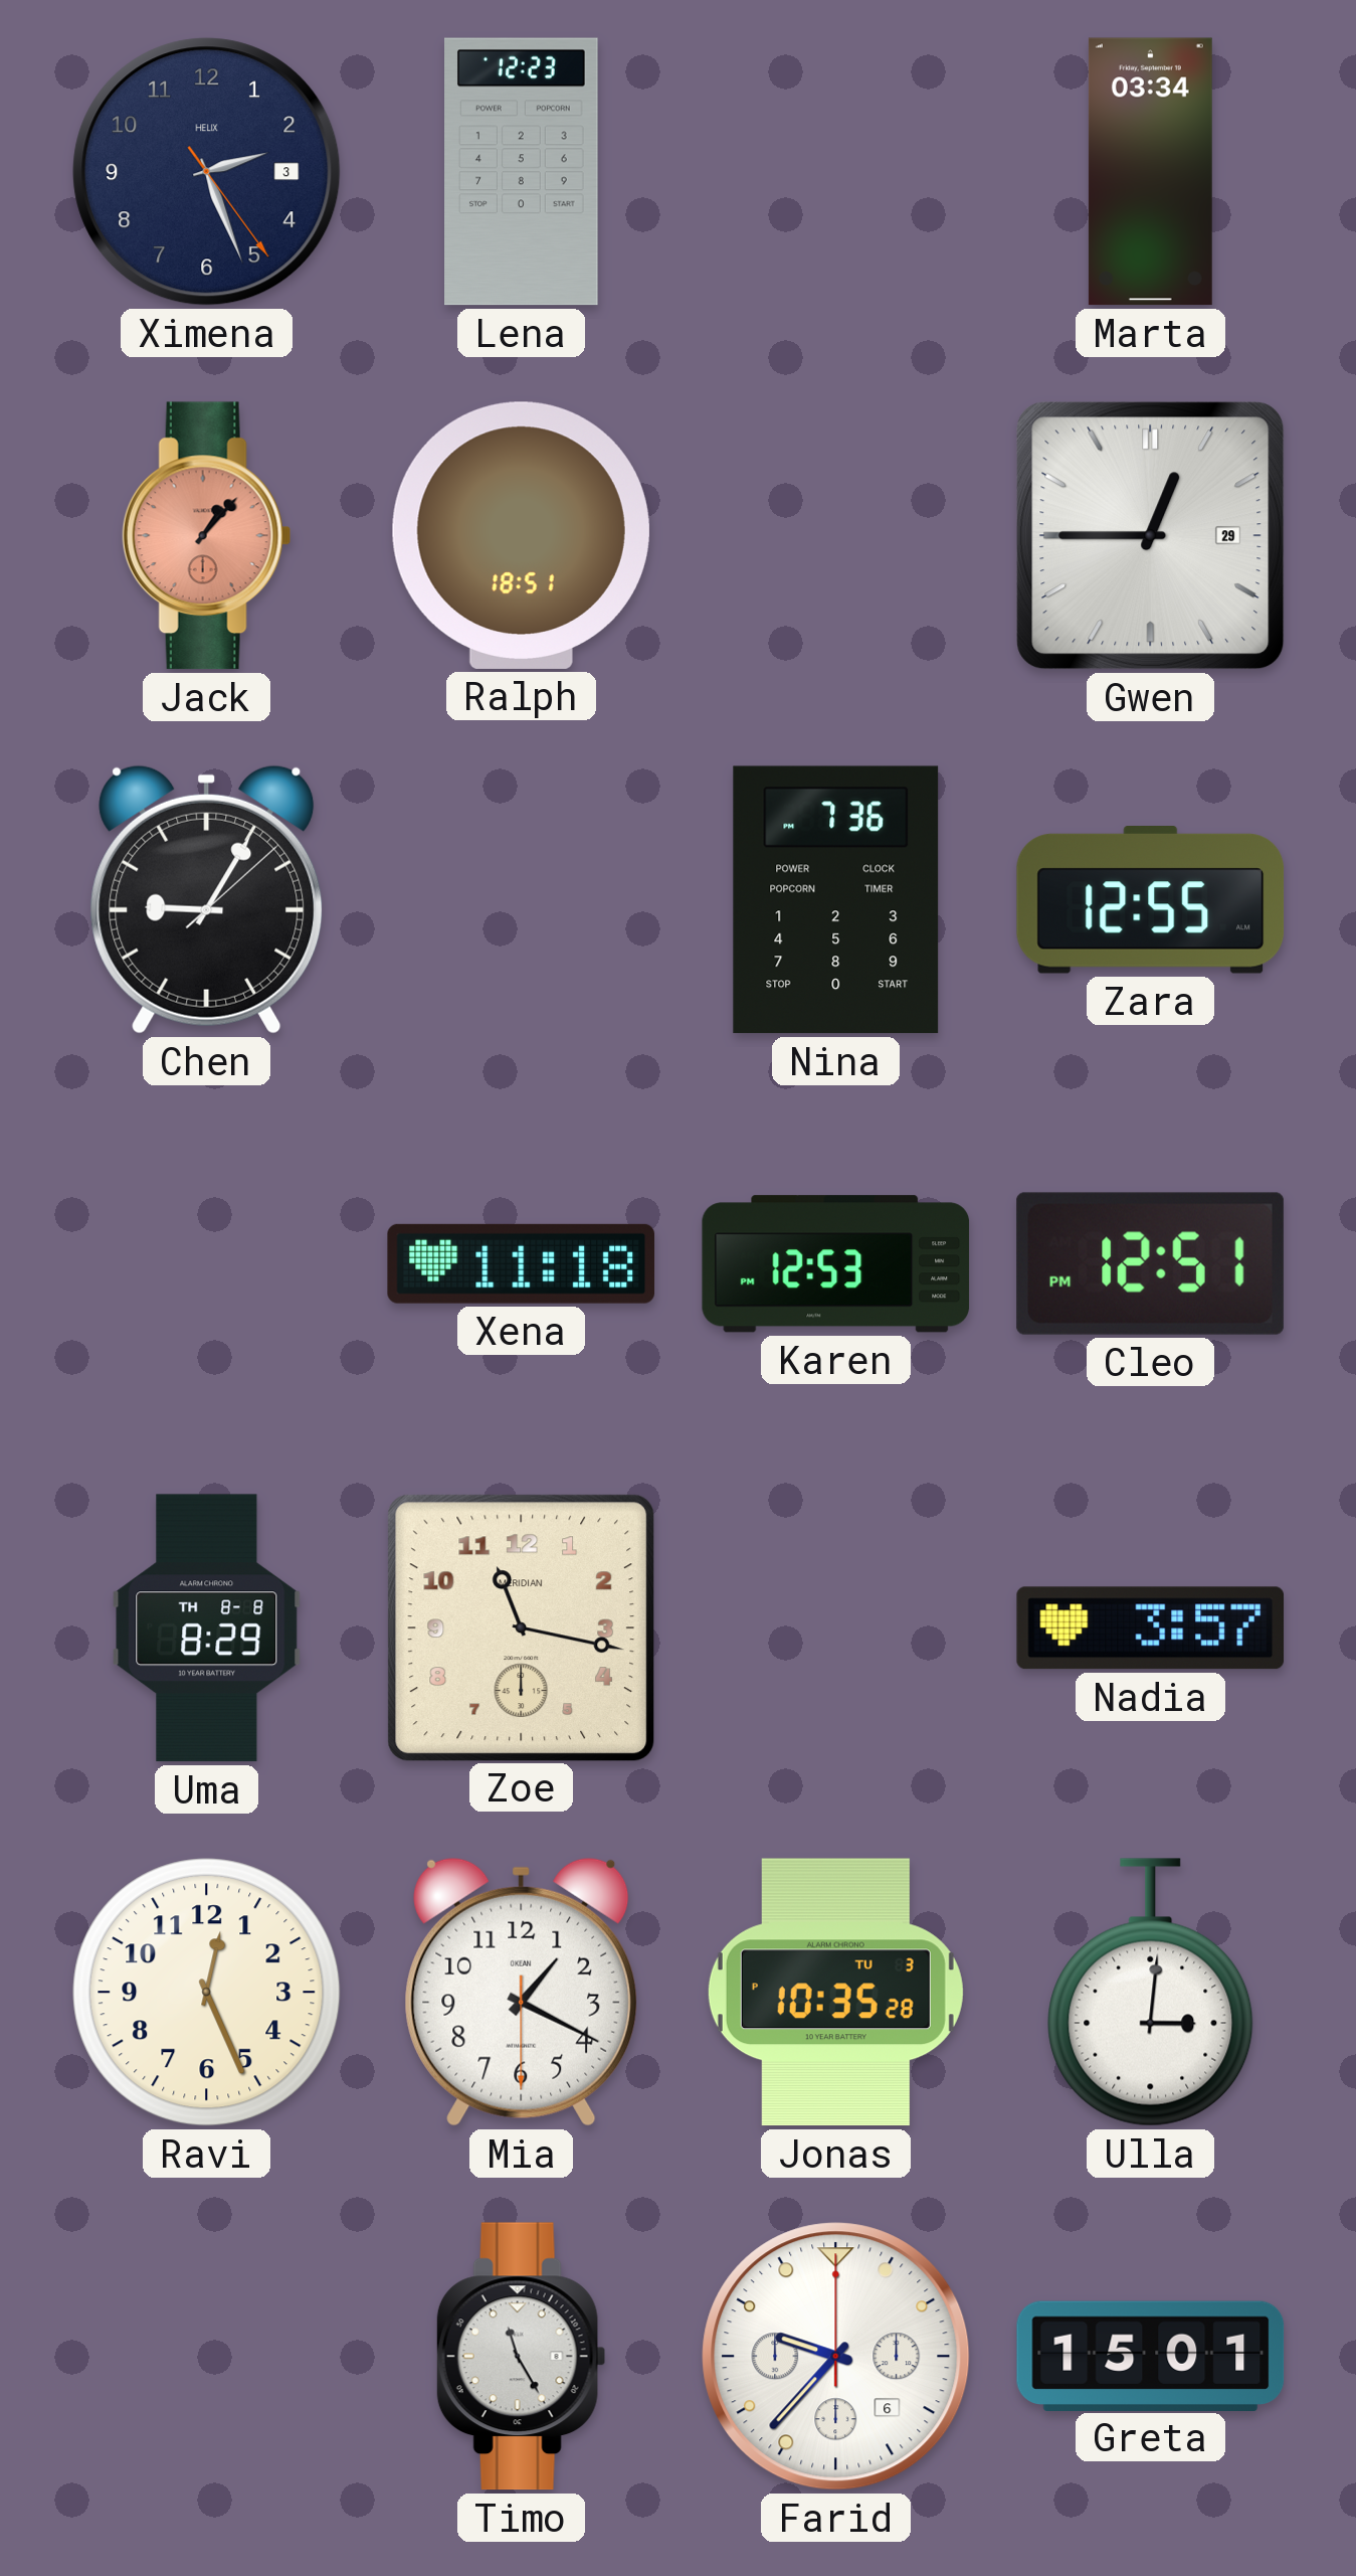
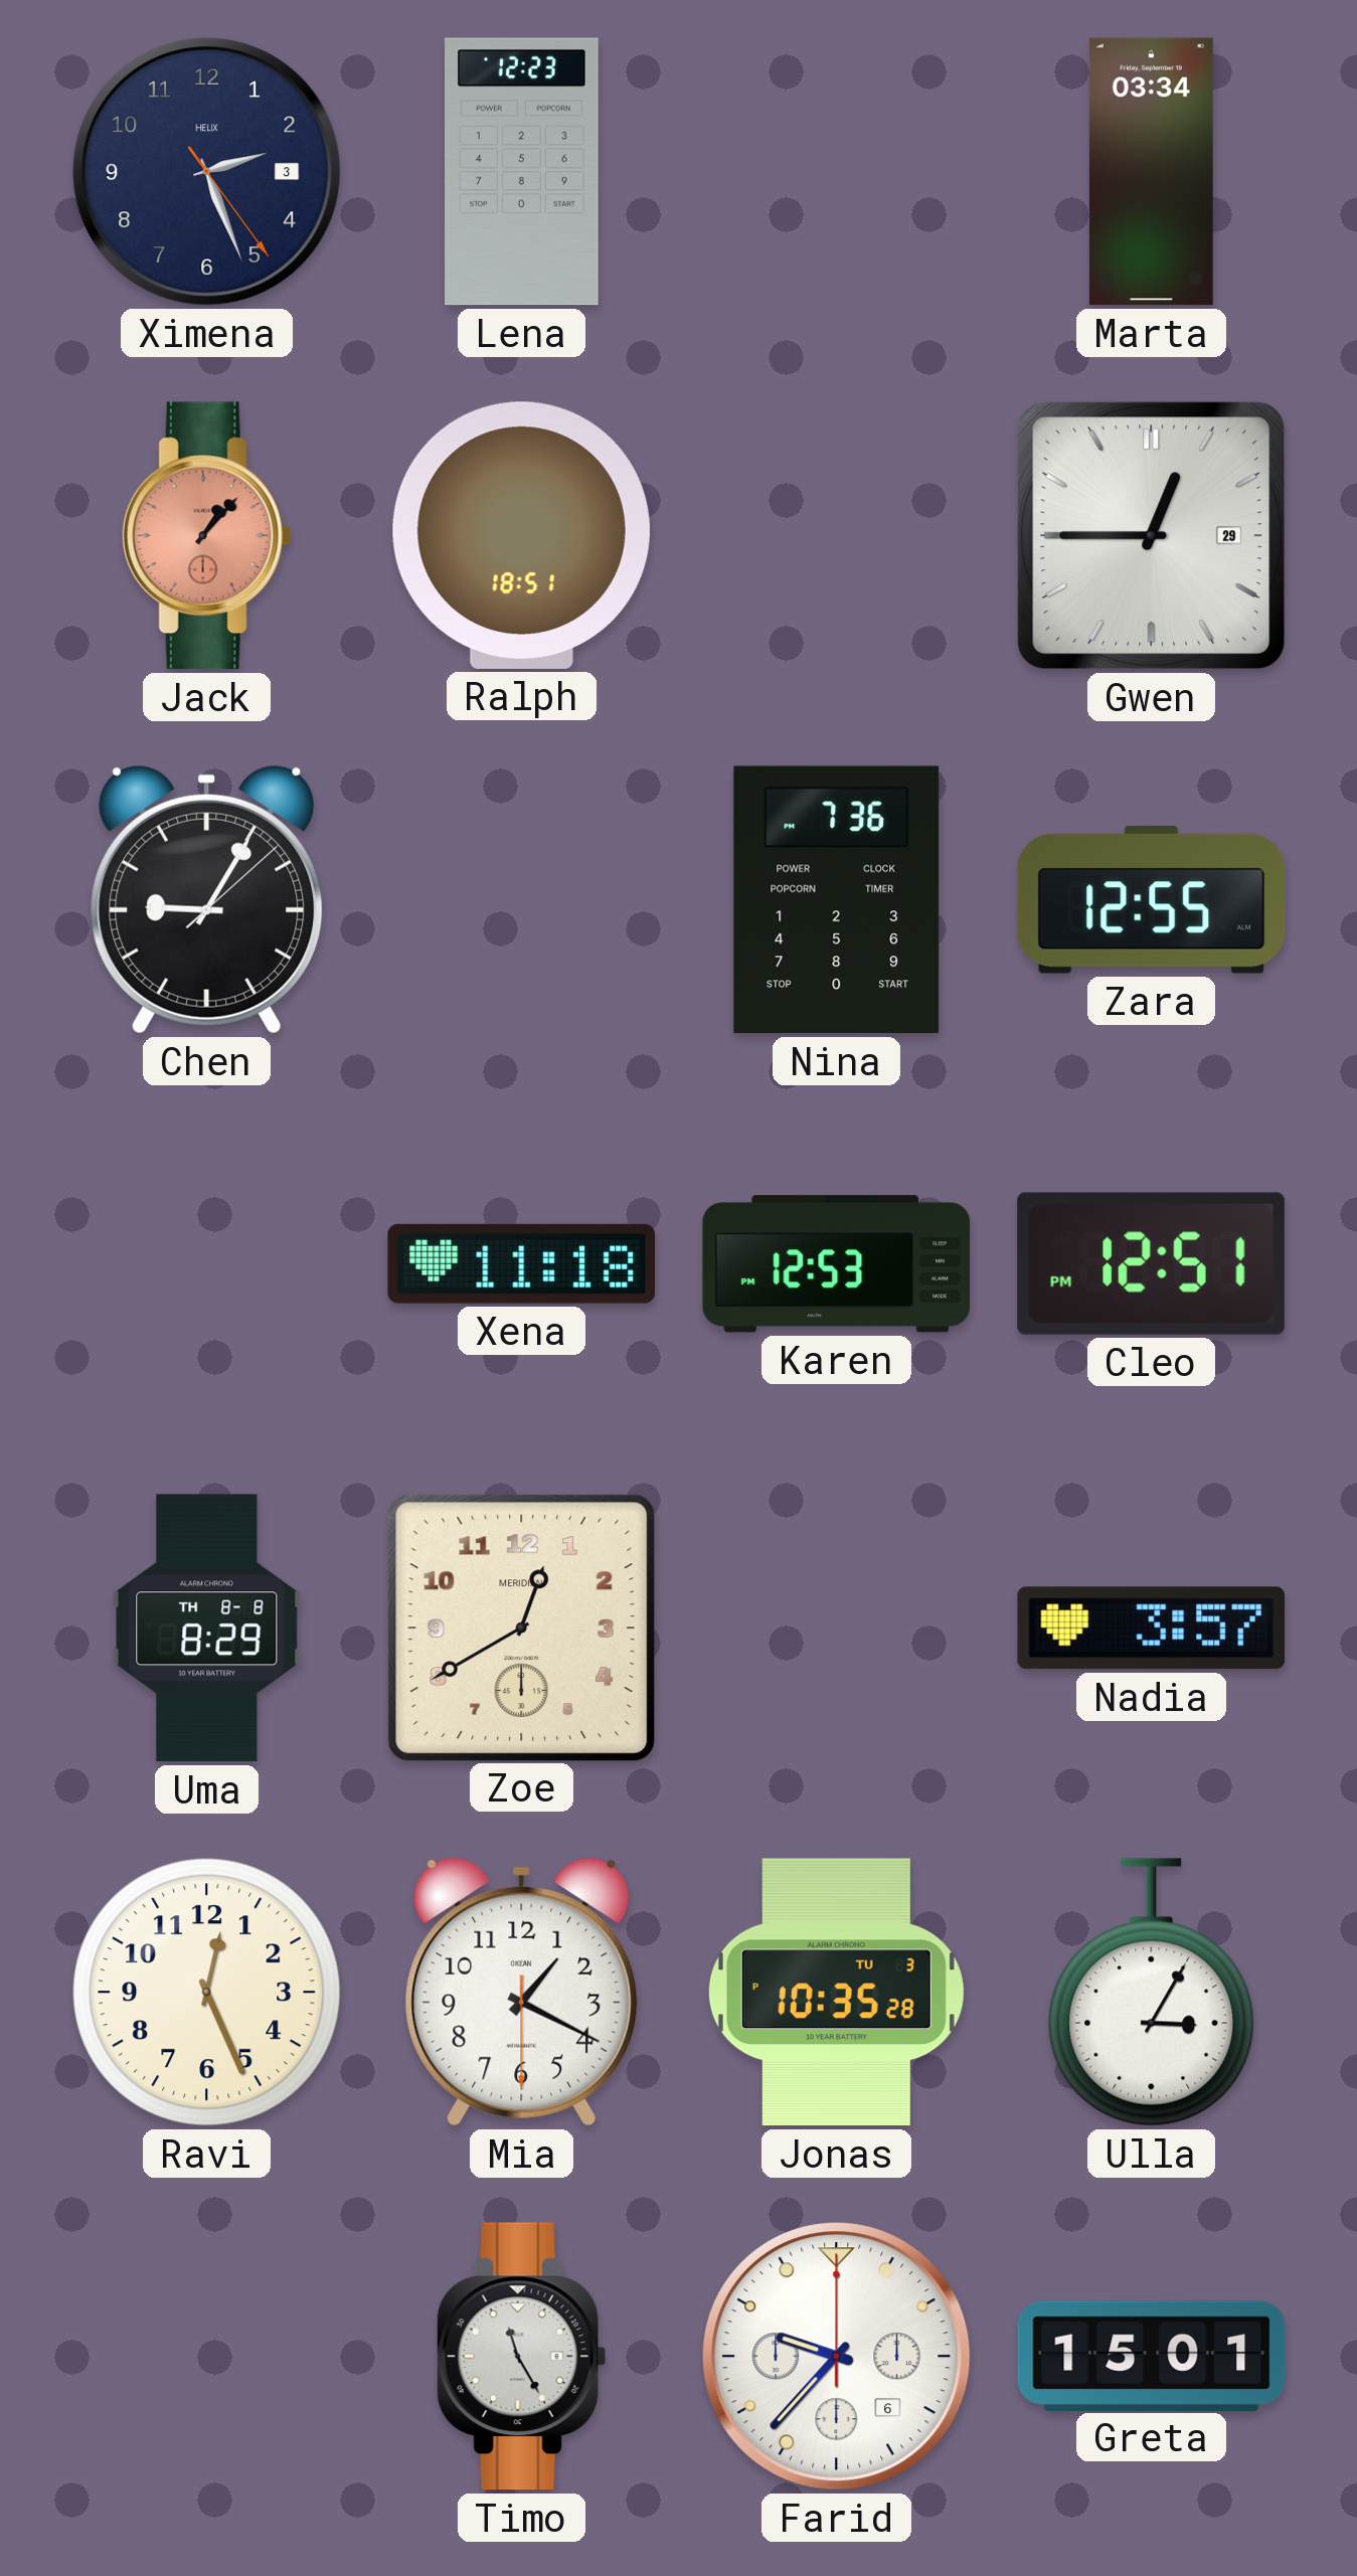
Zoe: 11:17 -> 12:40
Ulla: 3:01 -> 3:05
